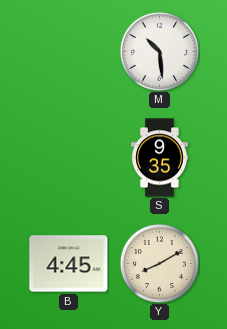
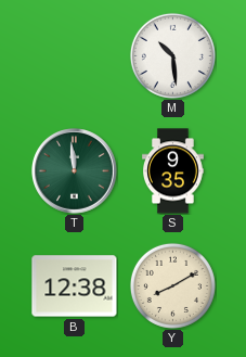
T: none -> 11:59
B: 4:45 -> 12:38
